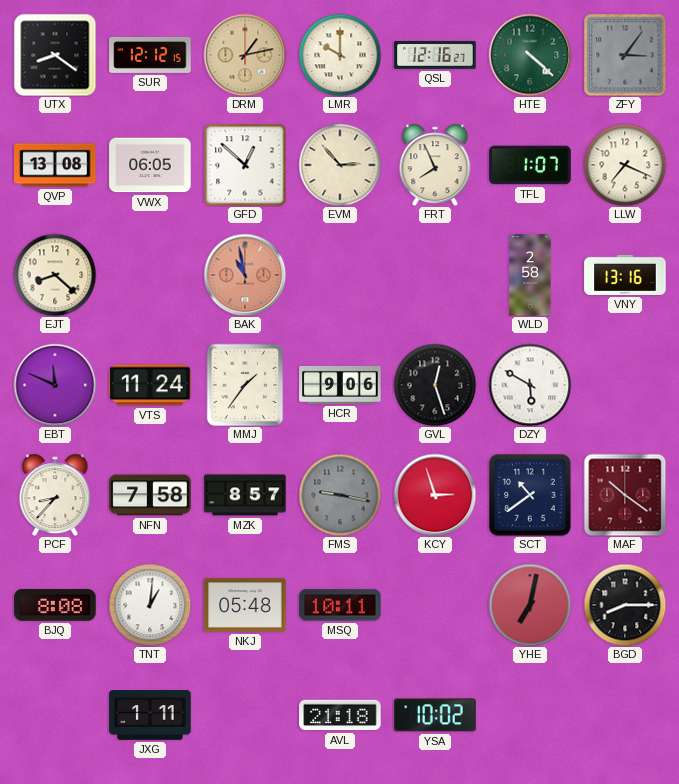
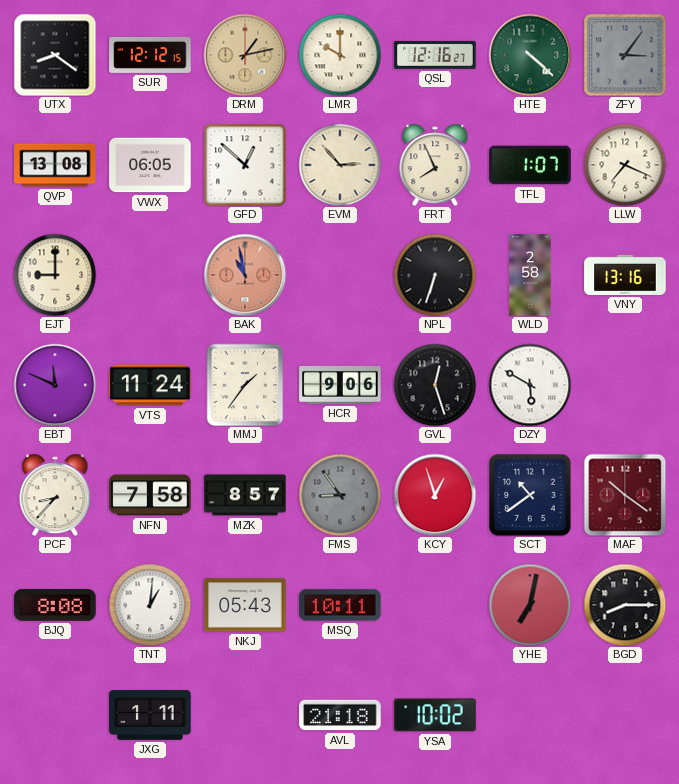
EJT: 8:22 -> 9:00
NPL: none -> 6:33
FMS: 9:17 -> 8:54
KCY: 2:57 -> 12:57
NKJ: 05:48 -> 05:43
